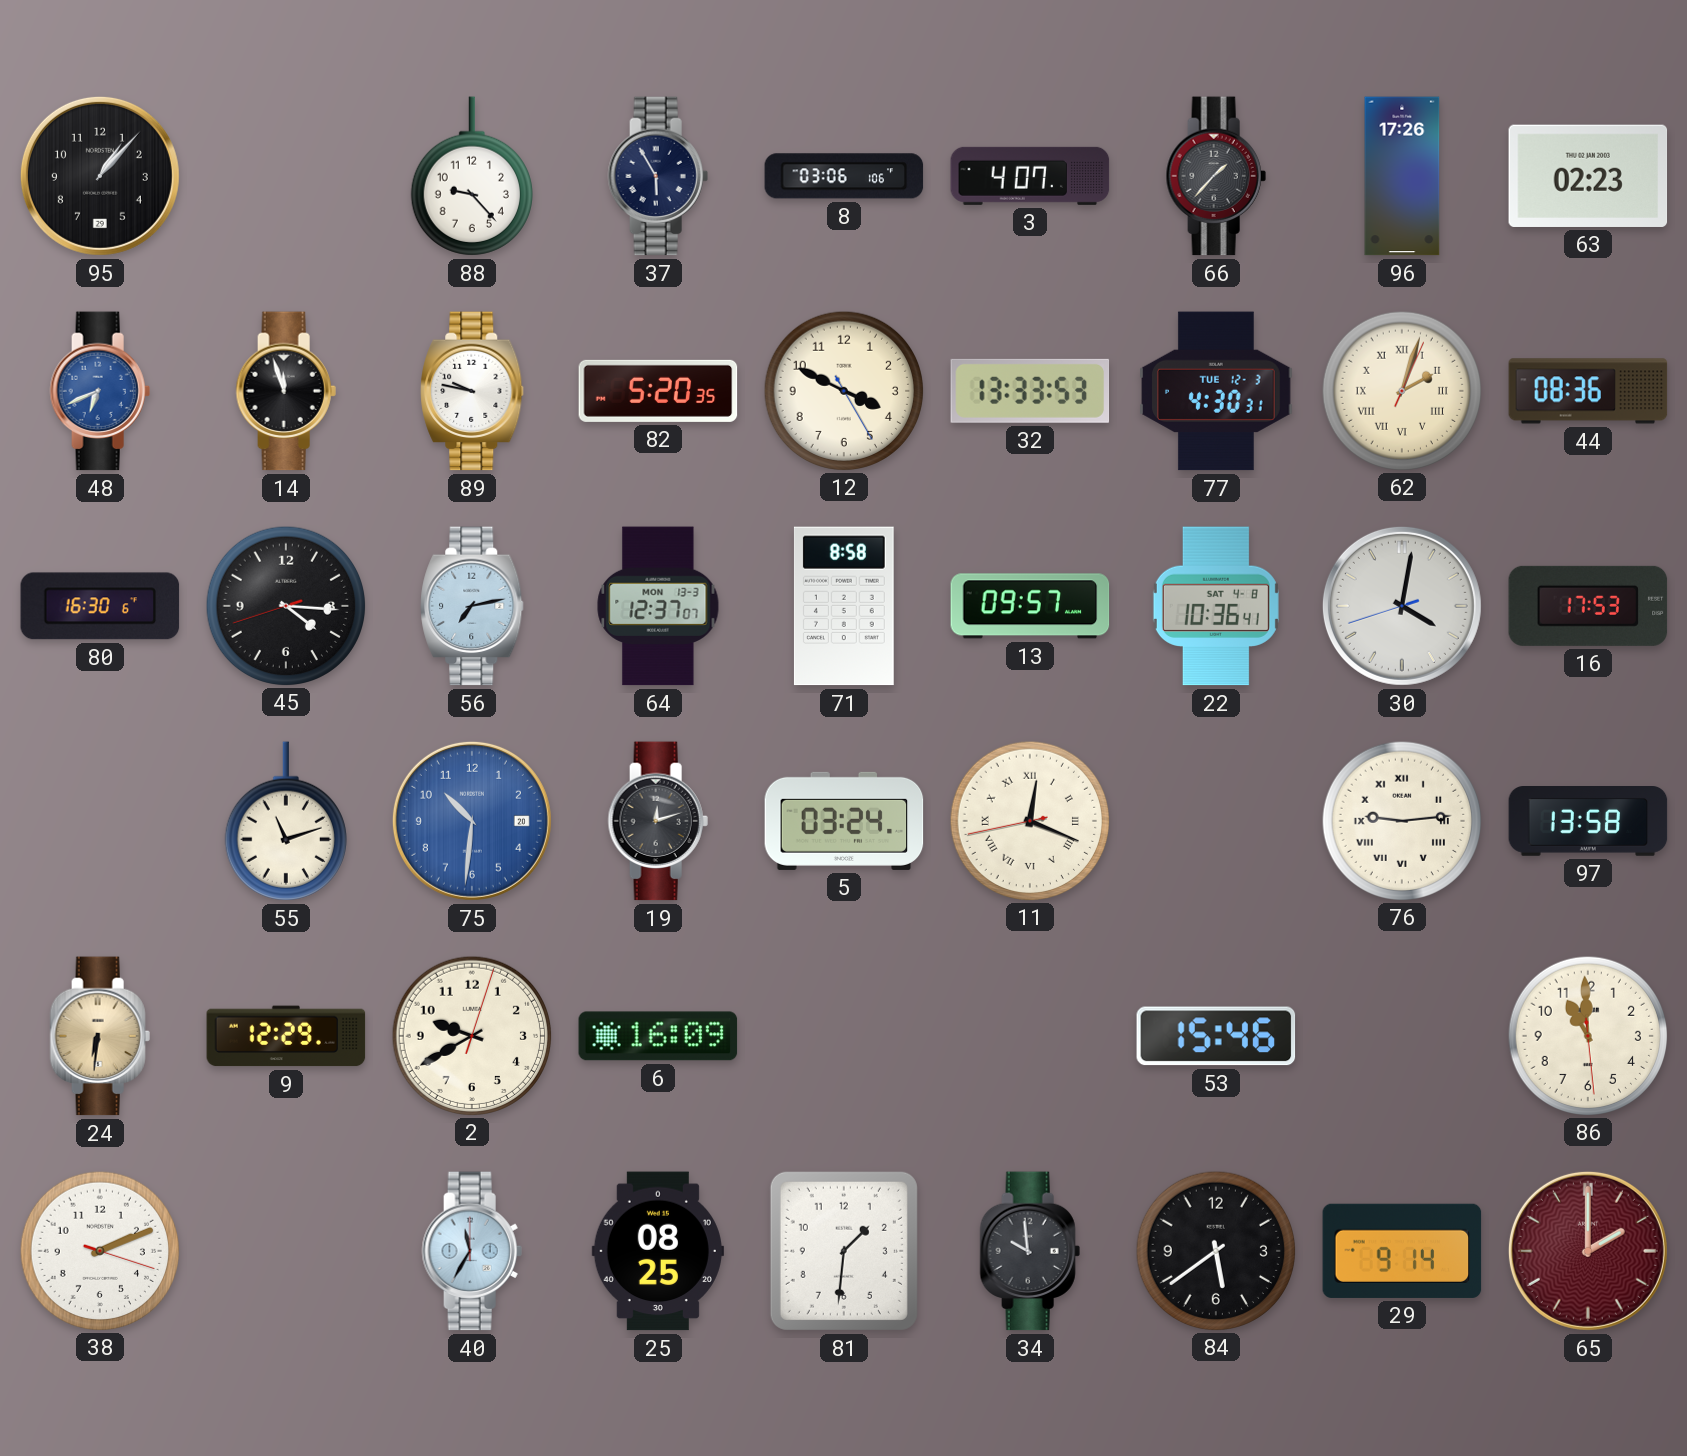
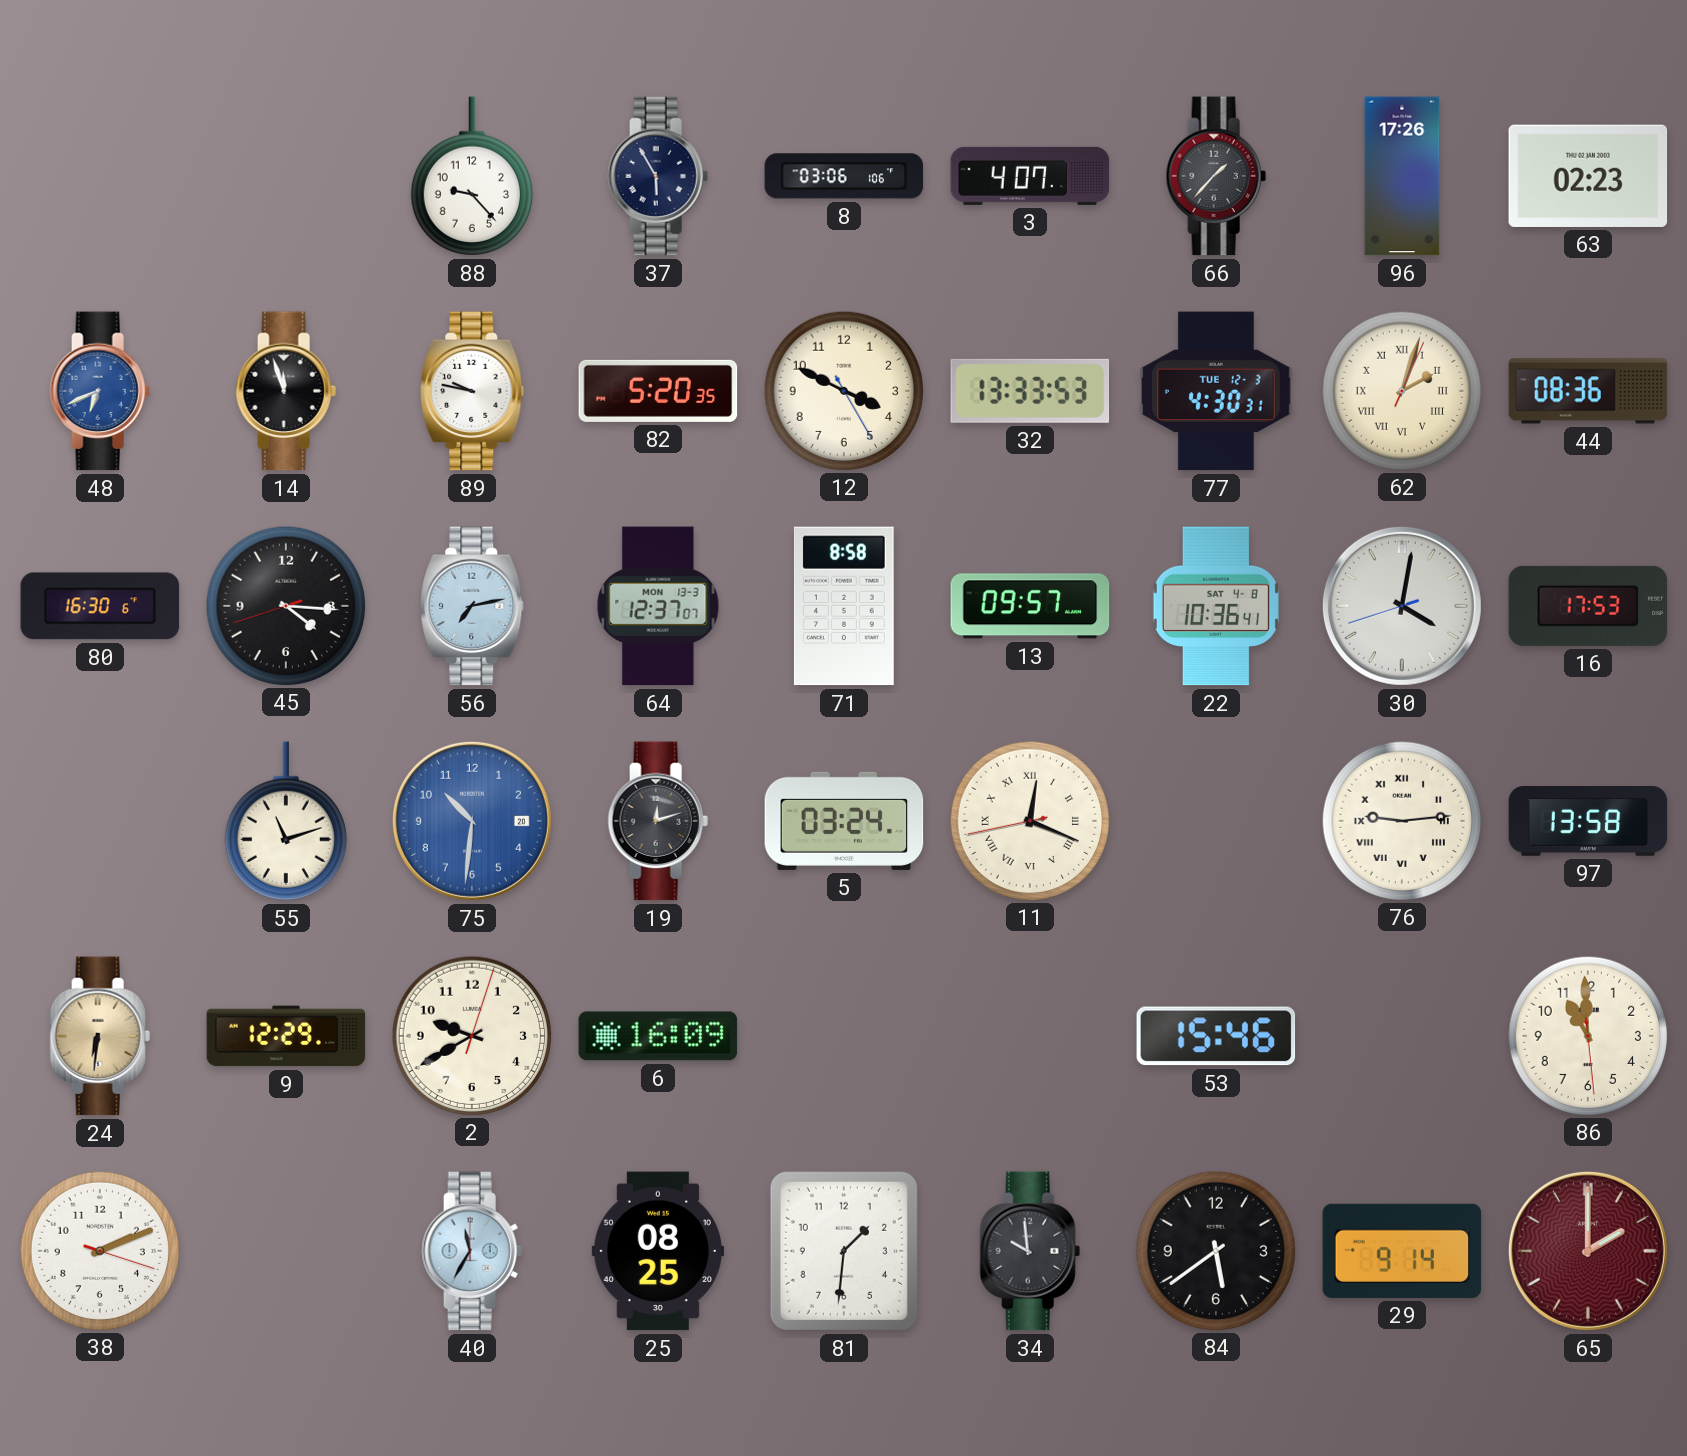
95: 1:07 -> none
